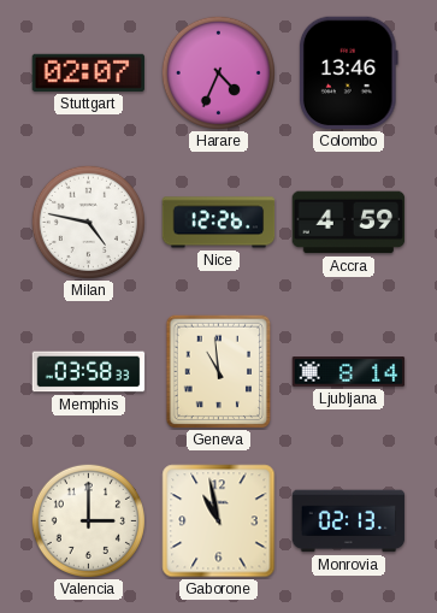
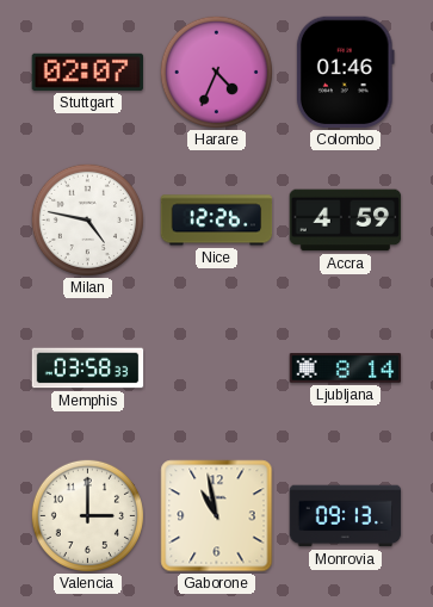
Colombo: 13:46 -> 01:46
Geneva: 10:59 -> none
Monrovia: 02:13 -> 09:13
